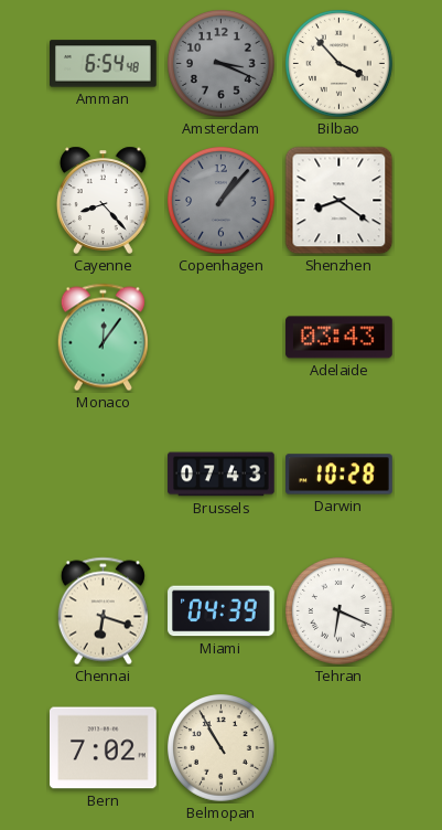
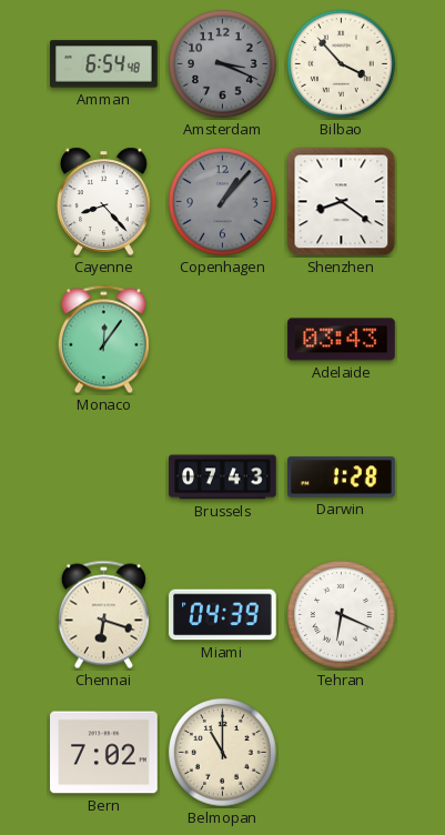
Darwin: 10:28 -> 1:28
Belmopan: 10:55 -> 11:00
